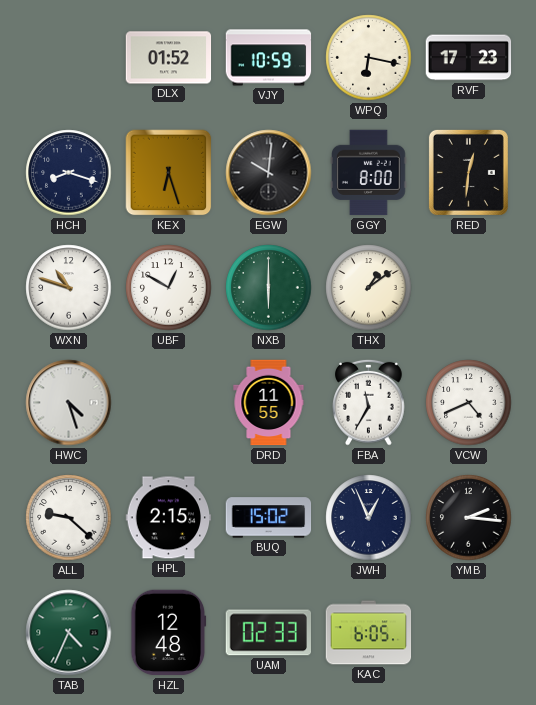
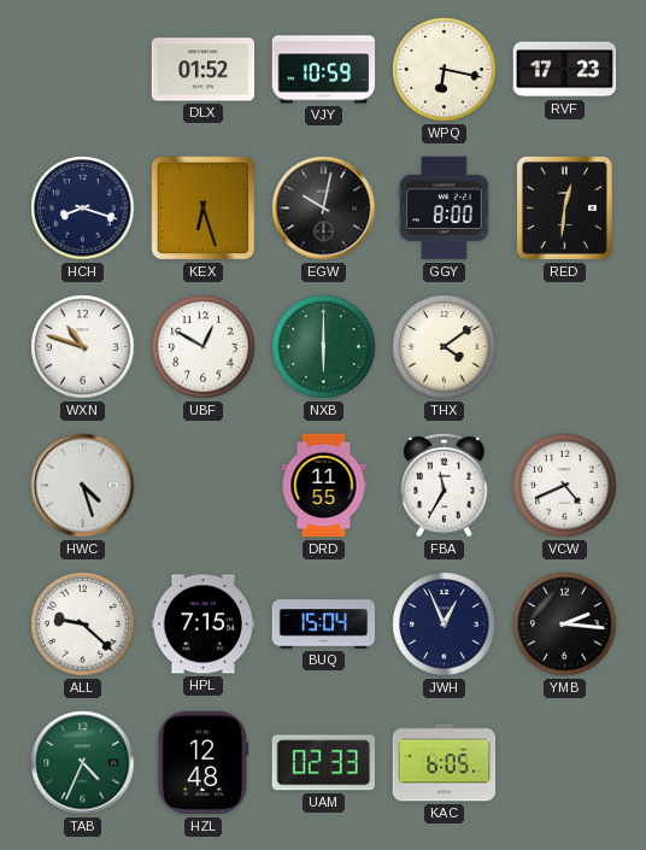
EGW: 10:01 -> 10:02
THX: 1:09 -> 4:09
HPL: 2:15 -> 7:15
BUQ: 15:02 -> 15:04
